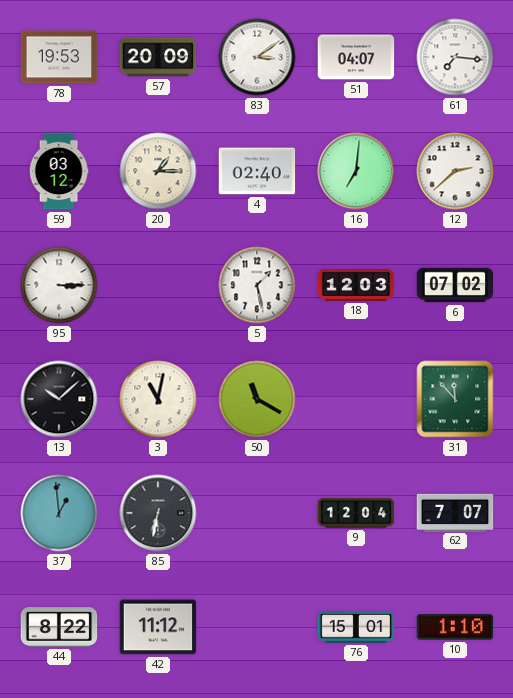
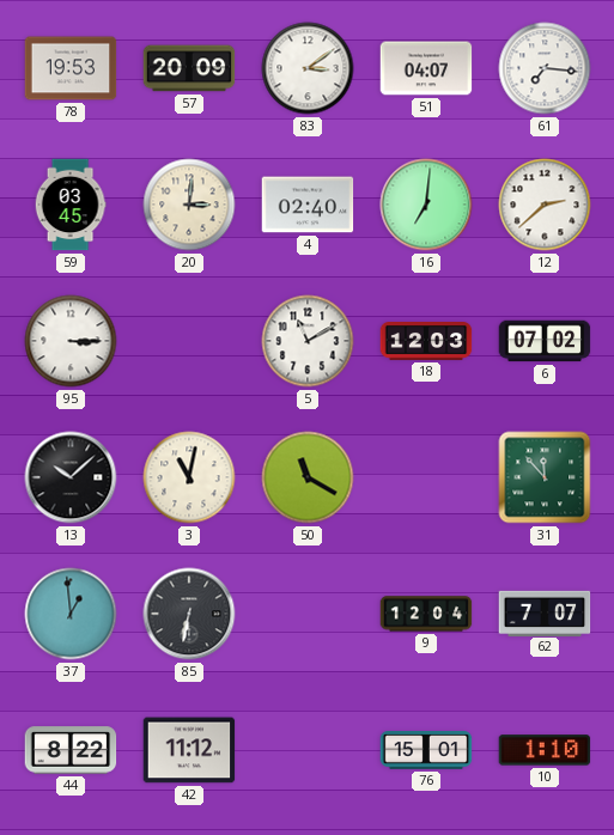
59: 03:12 -> 03:45
20: 1:15 -> 3:01
5: 1:28 -> 11:10
